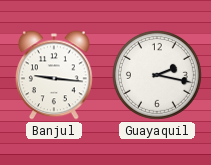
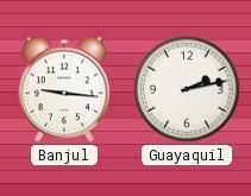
Guayaquil: 2:17 -> 2:13
